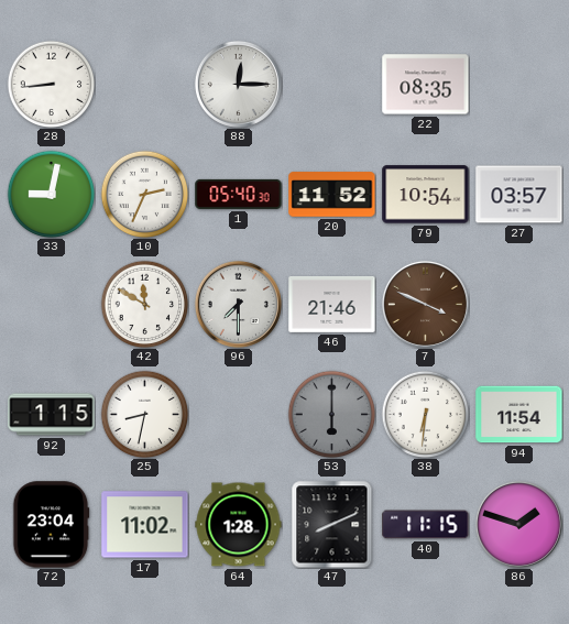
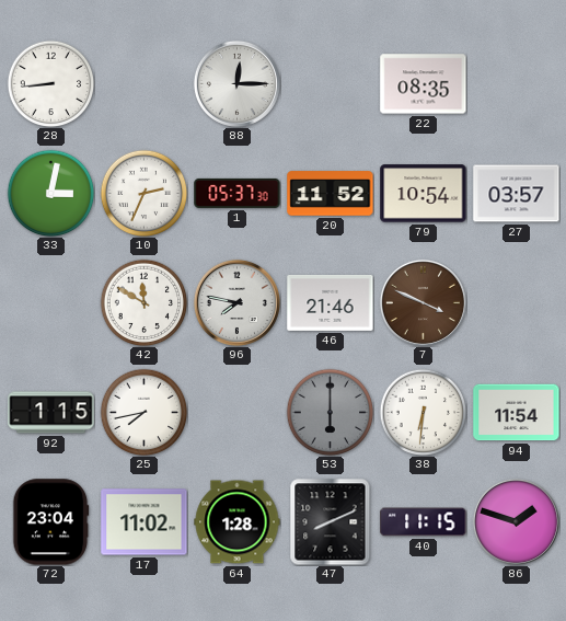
33: 9:02 -> 3:02
1: 05:40 -> 05:37
96: 7:30 -> 7:47
25: 8:32 -> 7:43
